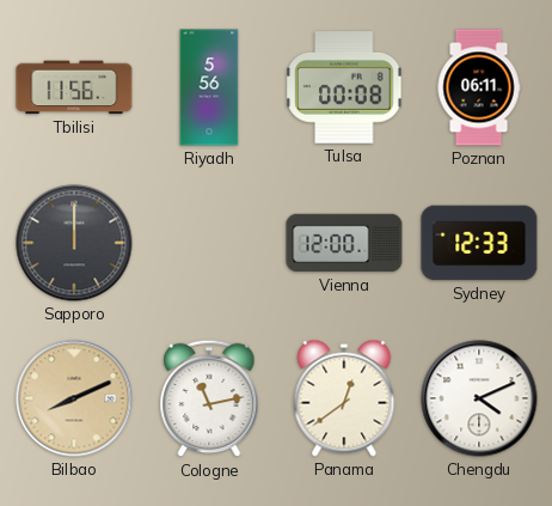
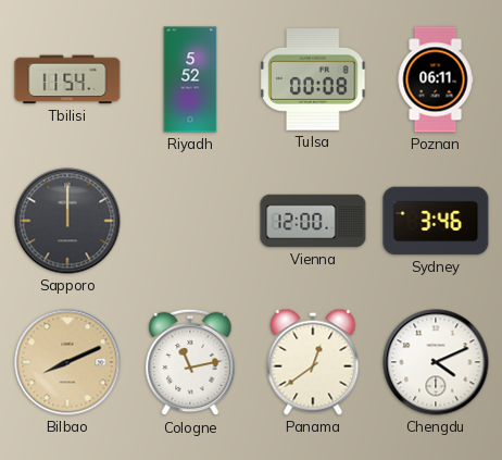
Tbilisi: 11:56 -> 11:54
Riyadh: 5:56 -> 5:52
Sydney: 12:33 -> 3:46
